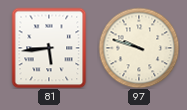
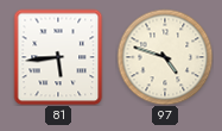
97: 9:48 -> 4:48
